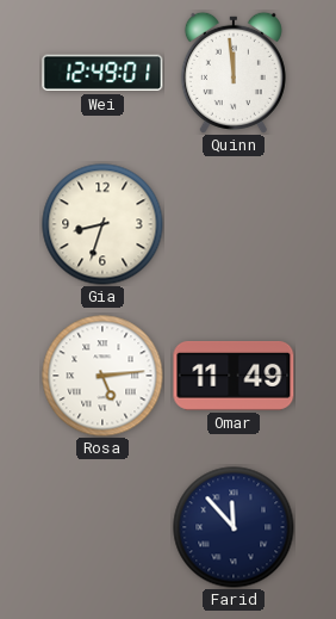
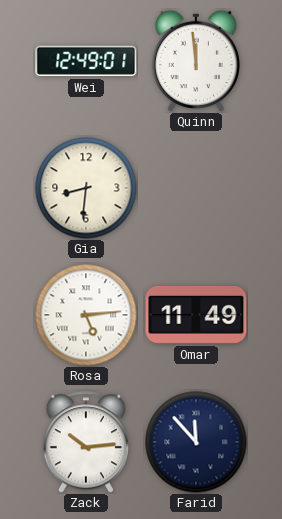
Gia: 8:33 -> 8:31
Zack: none -> 10:14
